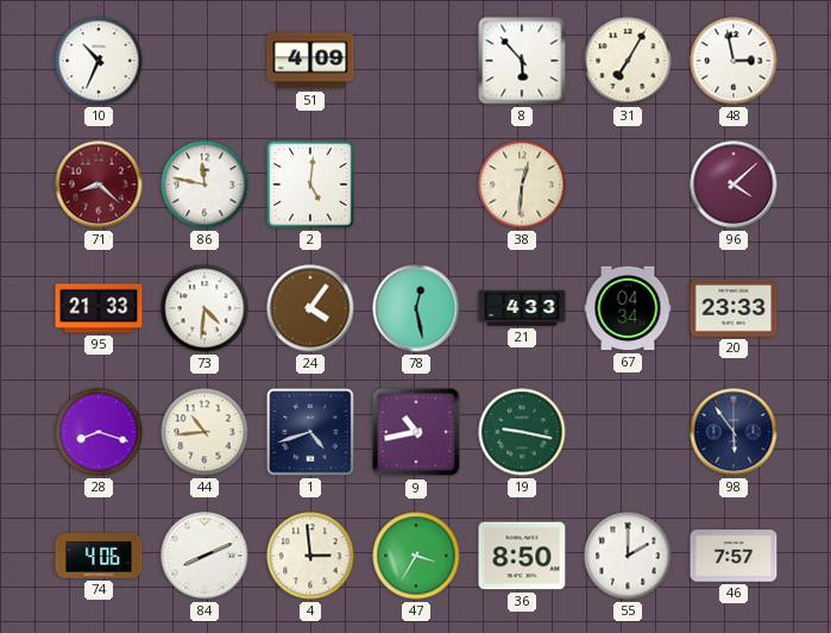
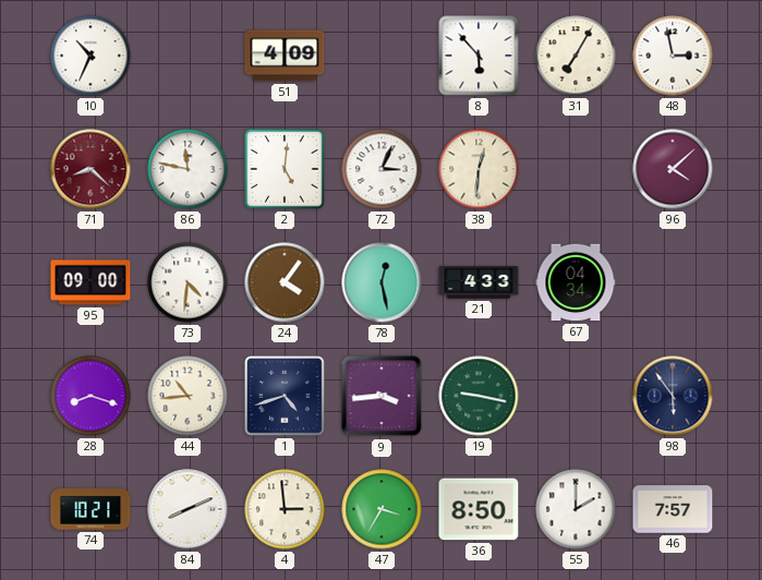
72: none -> 3:04
95: 21:33 -> 09:00
20: 23:33 -> none
9: 10:43 -> 3:44
74: 4:06 -> 10:21
